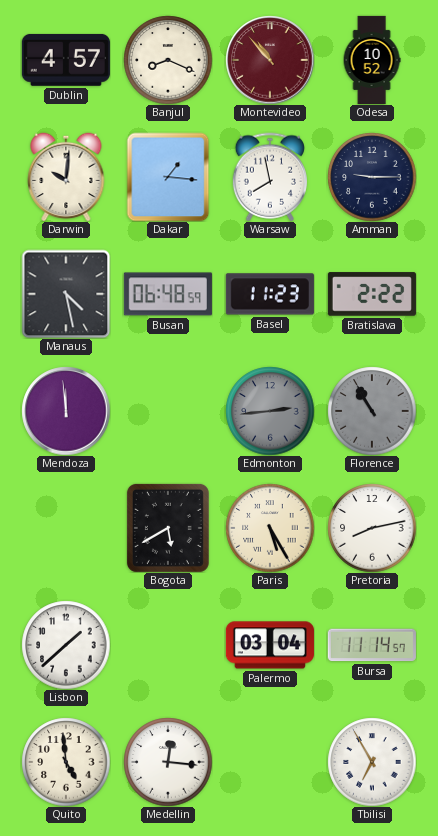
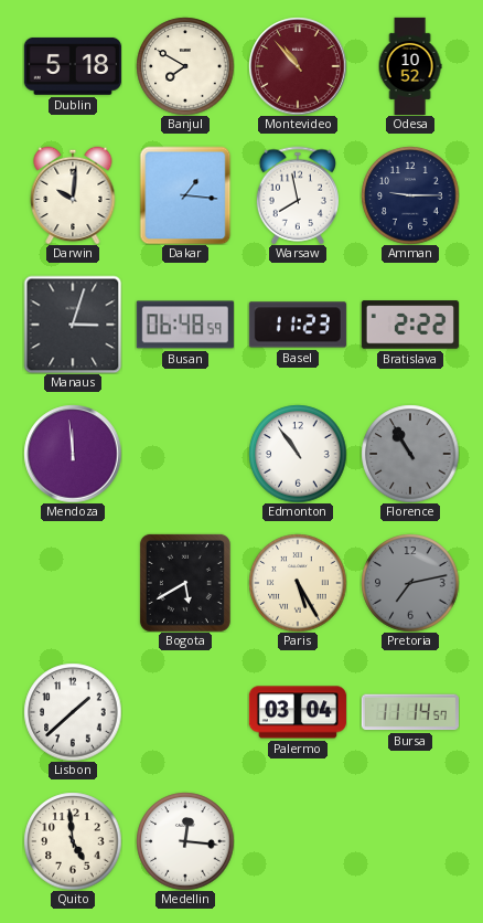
Dublin: 4:57 -> 5:18
Banjul: 8:19 -> 7:50
Manaus: 4:28 -> 3:03
Edmonton: 2:44 -> 10:54
Edmonton dial: grey -> white
Pretoria: 8:13 -> 7:13
Pretoria dial: white -> grey
Tbilisi: 6:55 -> none
